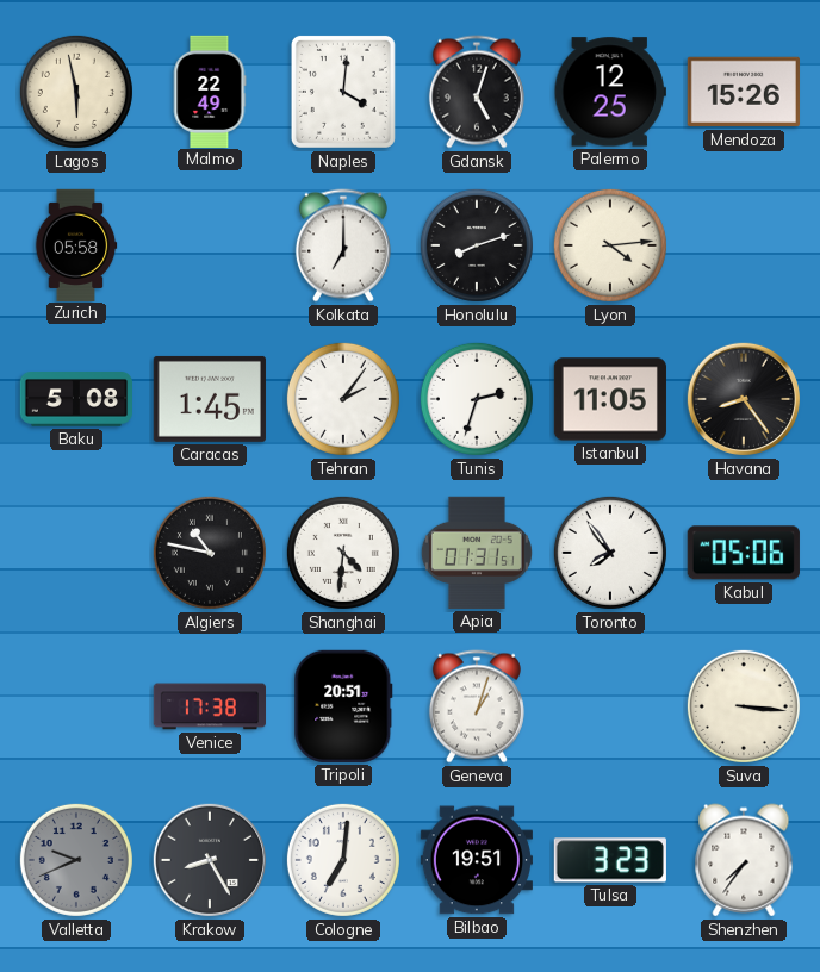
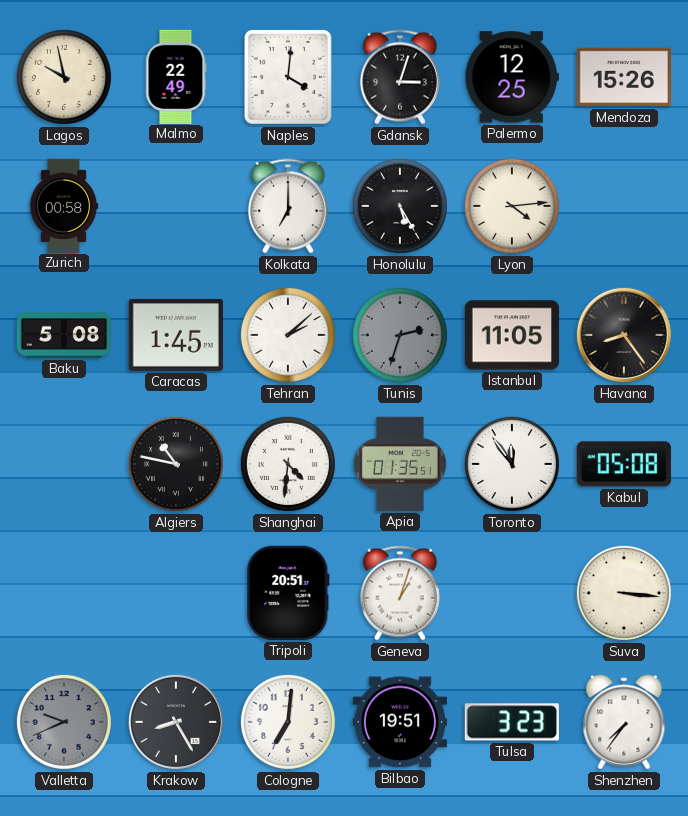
Lagos: 5:58 -> 9:58
Gdansk: 5:03 -> 3:03
Zurich: 05:58 -> 00:58
Honolulu: 8:12 -> 5:25
Tehran: 2:06 -> 2:08
Tunis dial: white -> grey
Apia: 01:31 -> 01:35
Toronto: 7:54 -> 11:54
Kabul: 05:06 -> 05:08
Venice: 17:38 -> none
